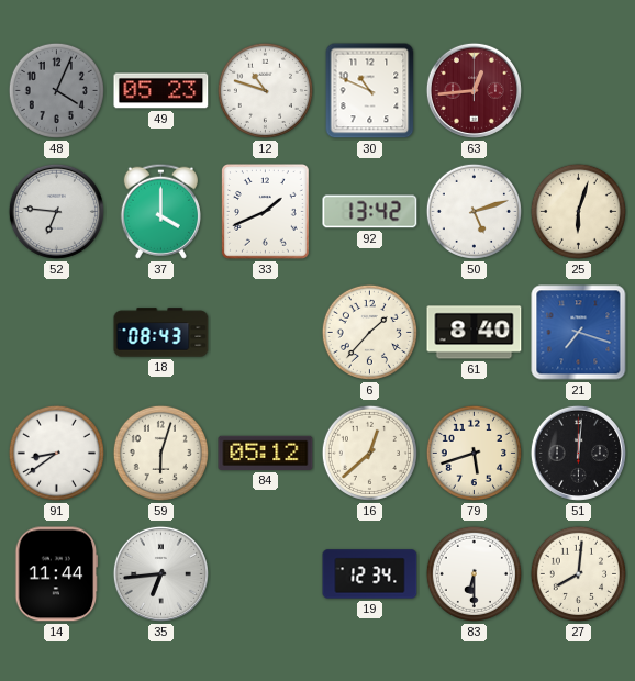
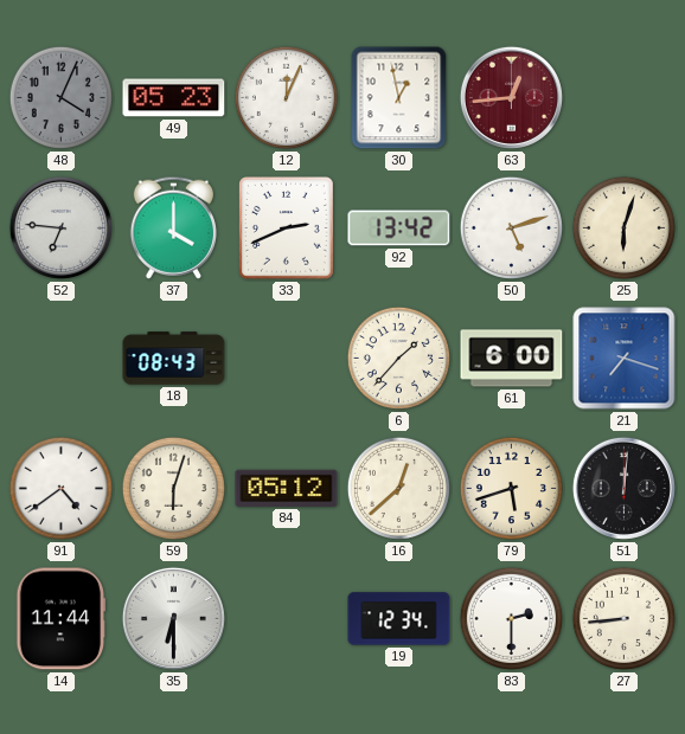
12: 10:48 -> 12:04
30: 10:49 -> 12:58
33: 1:41 -> 2:41
61: 8:40 -> 6:00
91: 8:39 -> 4:39
35: 6:44 -> 6:30
83: 6:30 -> 2:30
27: 8:01 -> 8:44
